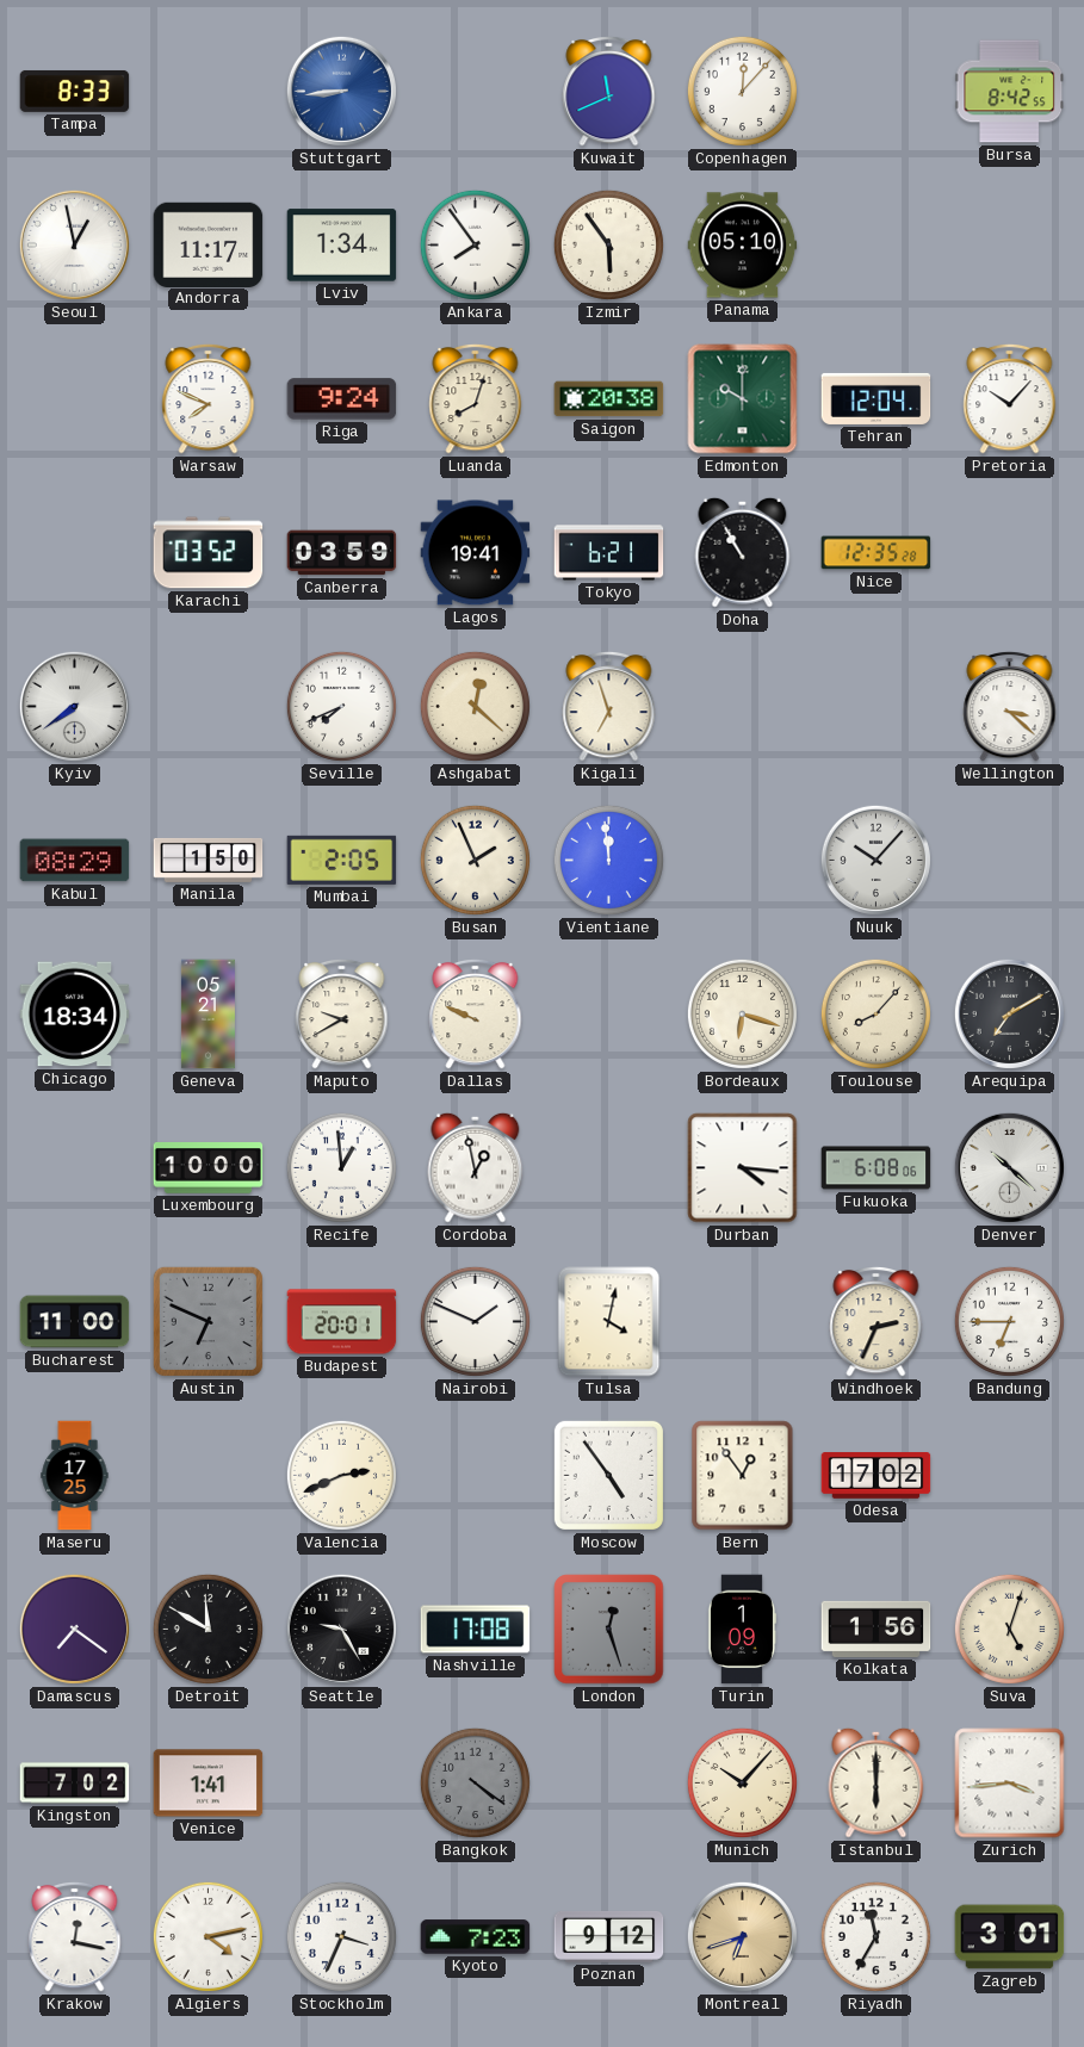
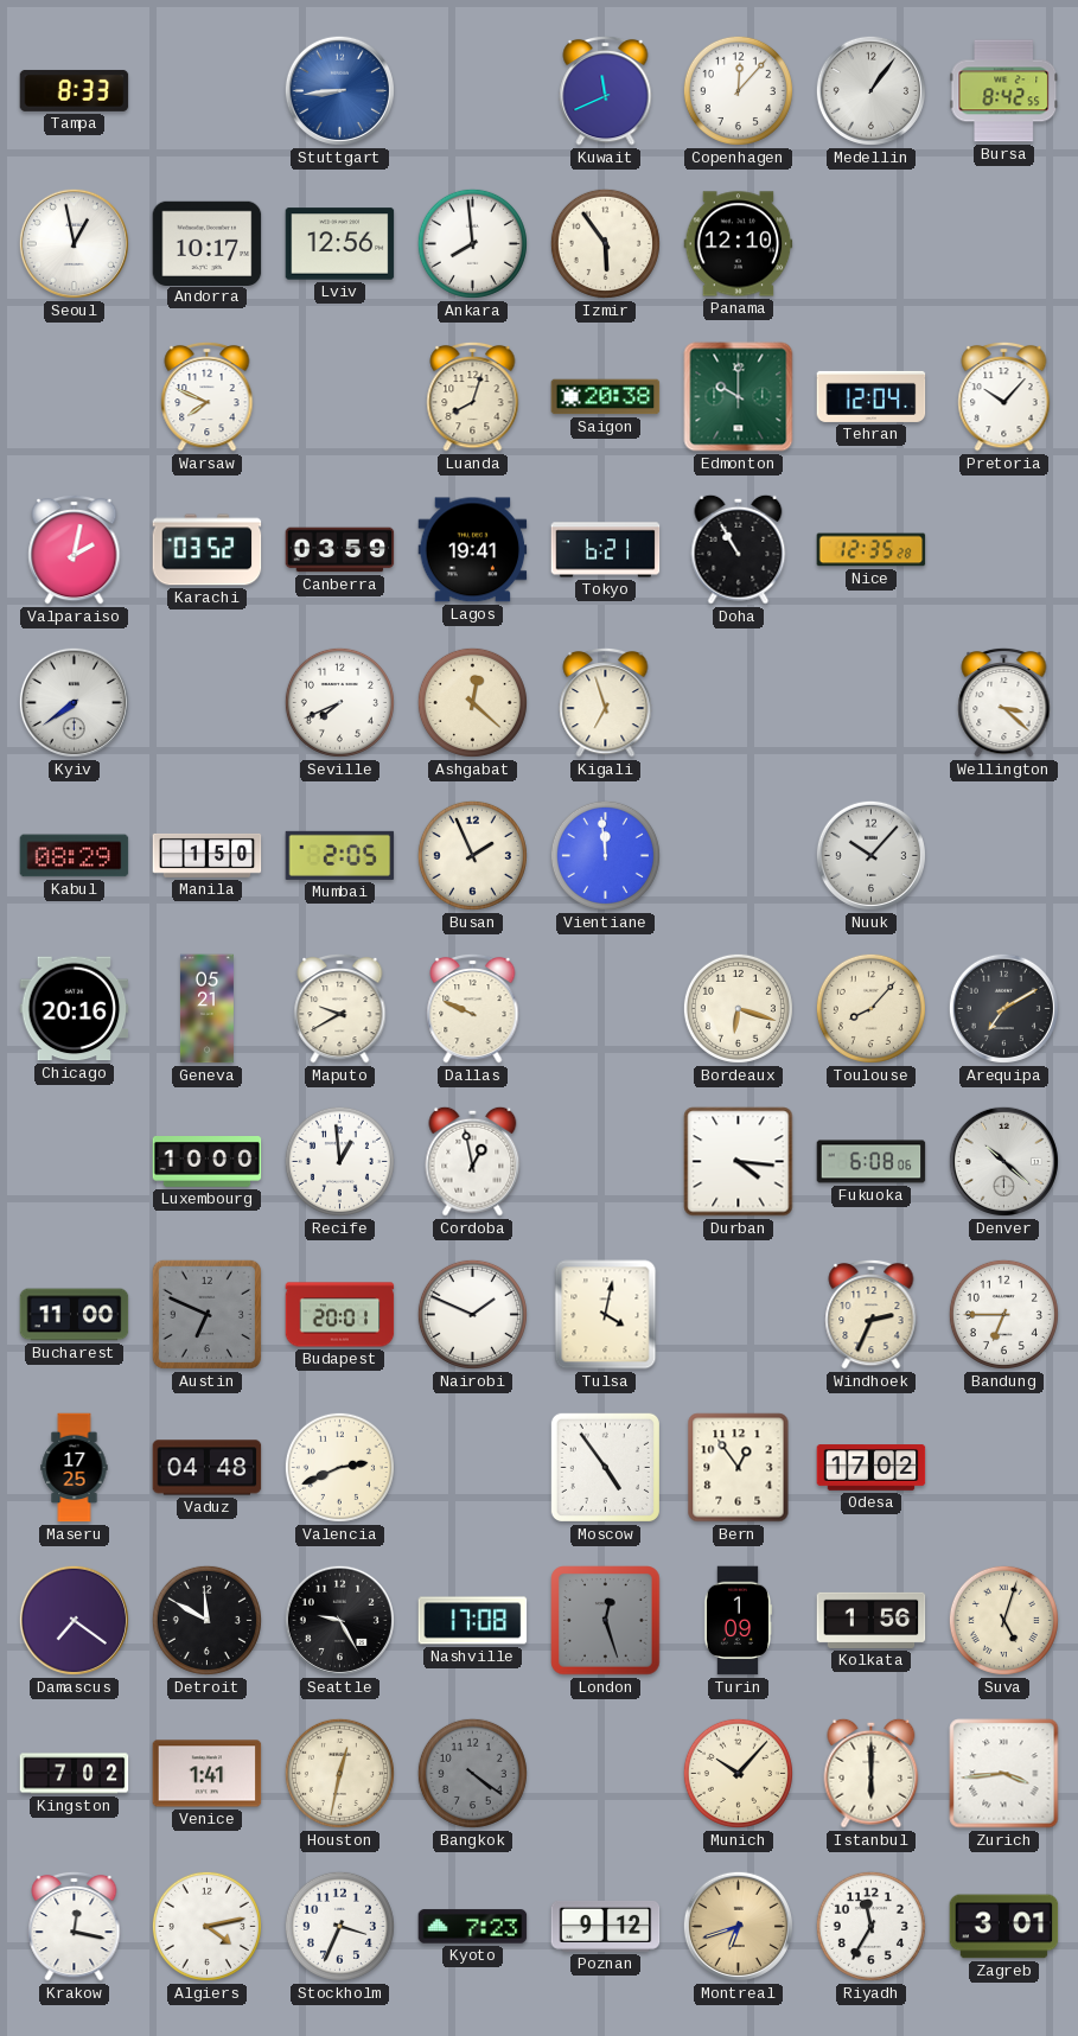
Medellin: none -> 1:06
Andorra: 11:17 -> 10:17
Lviv: 1:34 -> 12:56
Ankara: 7:54 -> 7:59
Panama: 05:10 -> 12:10
Riga: 9:24 -> none
Valparaiso: none -> 2:02
Chicago: 18:34 -> 20:16
Vaduz: none -> 04:48
Houston: none -> 12:32
